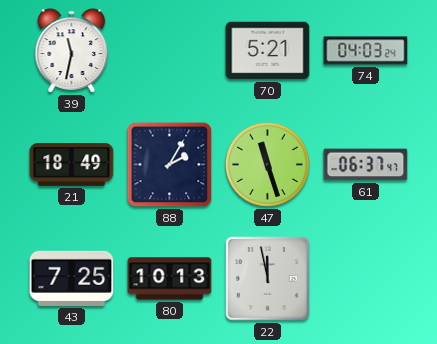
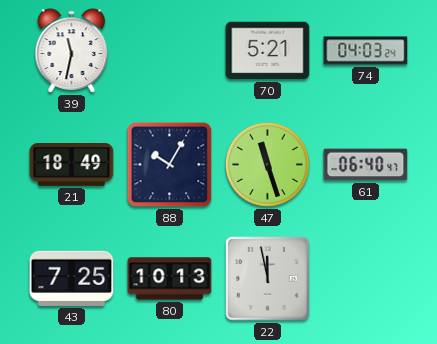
88: 2:05 -> 10:05
61: 06:37 -> 06:40
